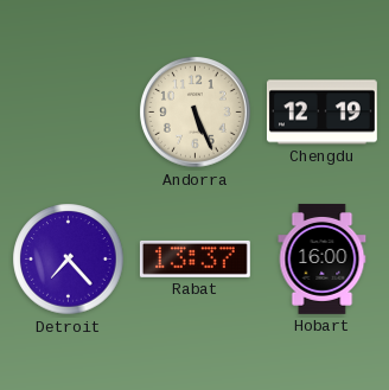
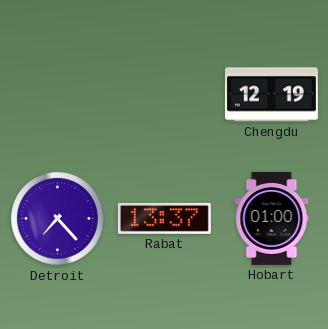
Andorra: 5:26 -> none
Hobart: 16:00 -> 01:00
